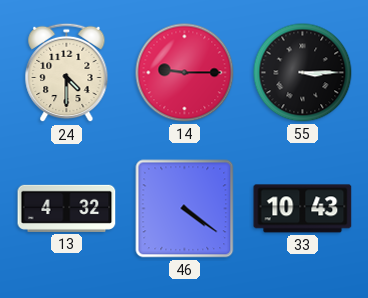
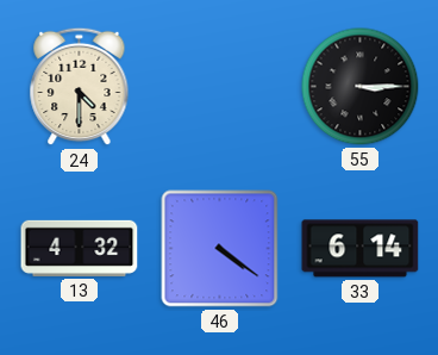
14: 9:15 -> none
33: 10:43 -> 6:14
